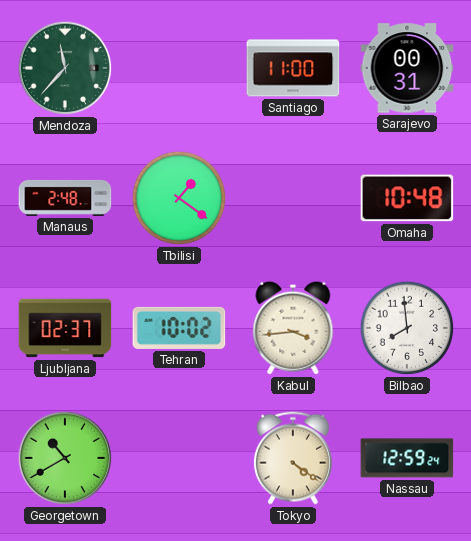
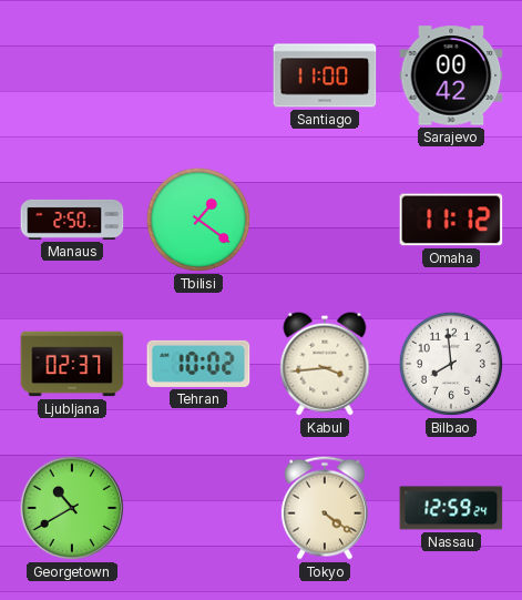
Mendoza: 11:37 -> none
Sarajevo: 00:31 -> 00:42
Manaus: 2:48 -> 2:50
Omaha: 10:48 -> 11:12
